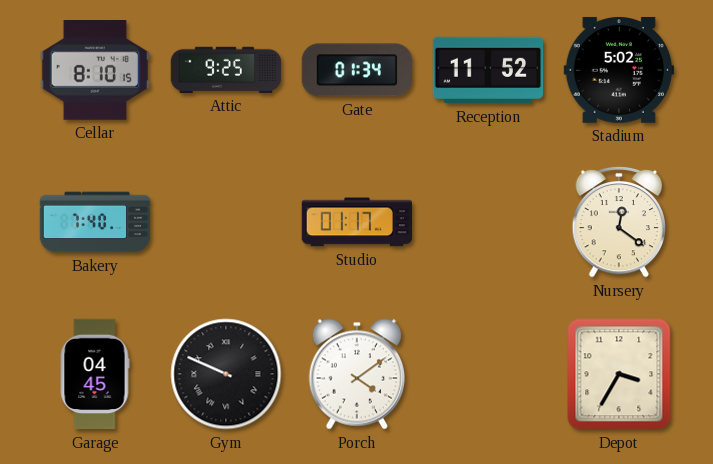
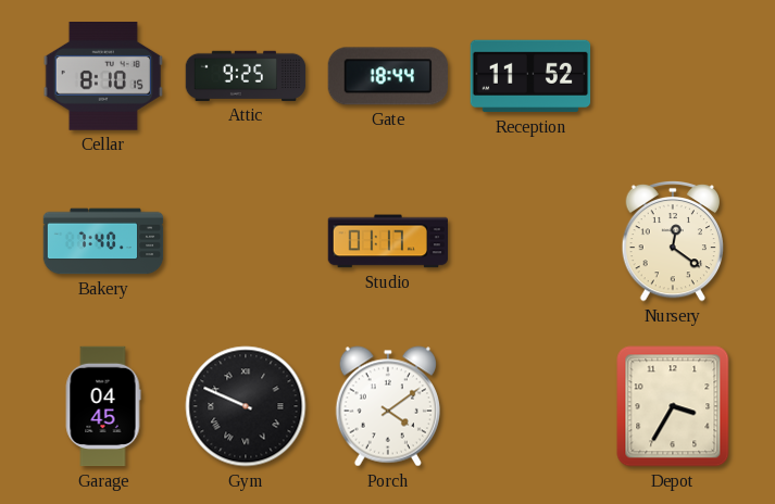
Gate: 01:34 -> 18:44
Stadium: 5:02 -> none
